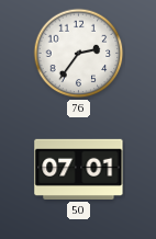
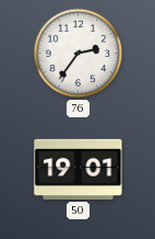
50: 07:01 -> 19:01
